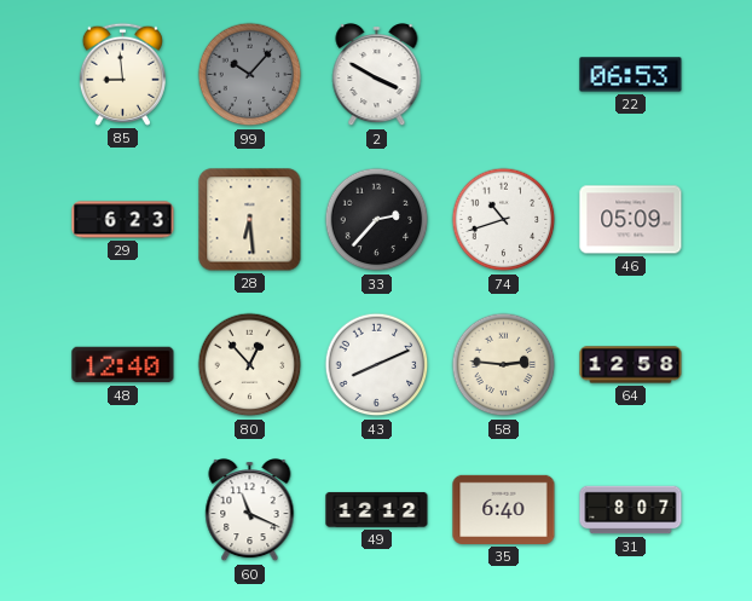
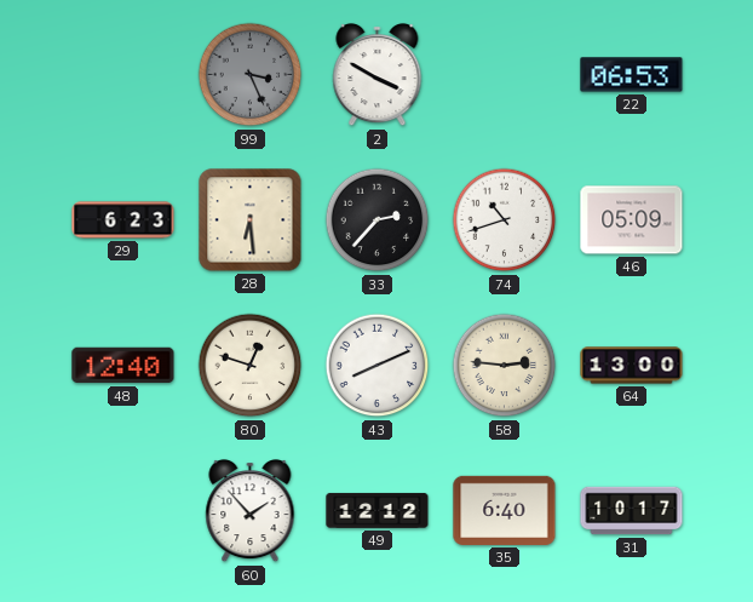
85: 8:59 -> none
99: 10:07 -> 3:26
80: 12:53 -> 12:48
64: 12:58 -> 13:00
60: 11:19 -> 1:53
31: 8:07 -> 10:17
